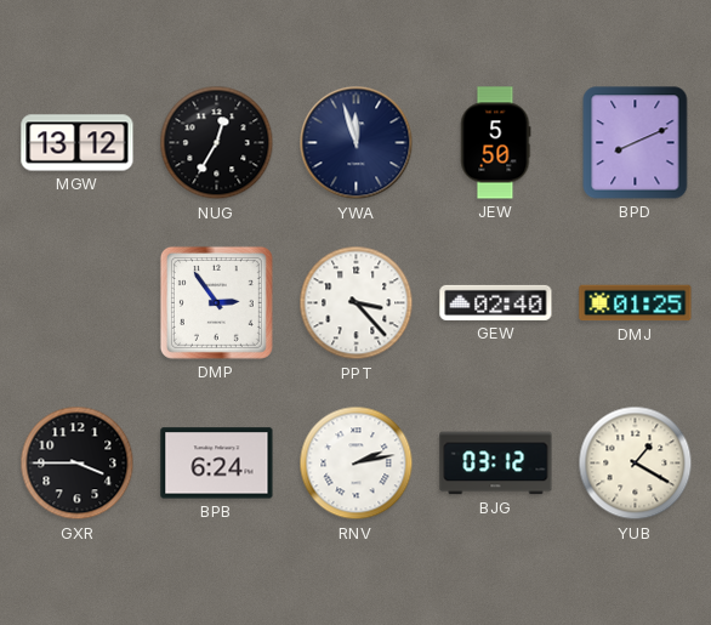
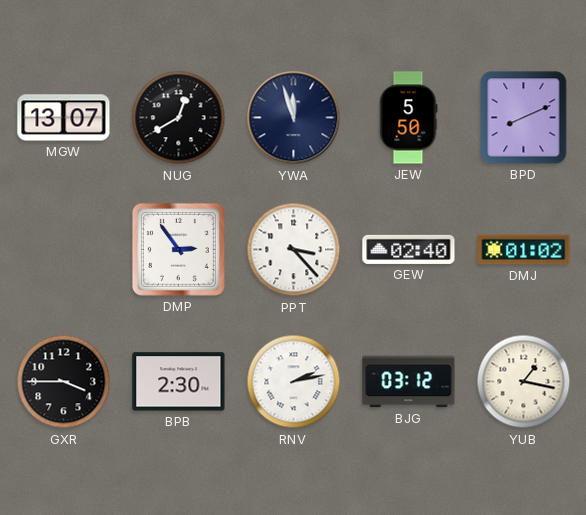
MGW: 13:12 -> 13:07
NUG: 12:35 -> 12:40
DMJ: 01:25 -> 01:02
BPB: 6:24 -> 2:30
YUB: 1:20 -> 1:17
